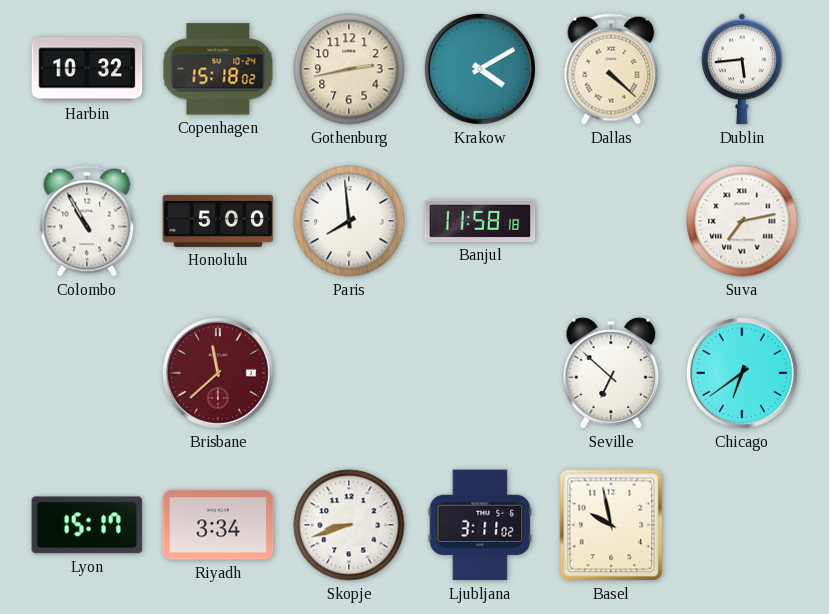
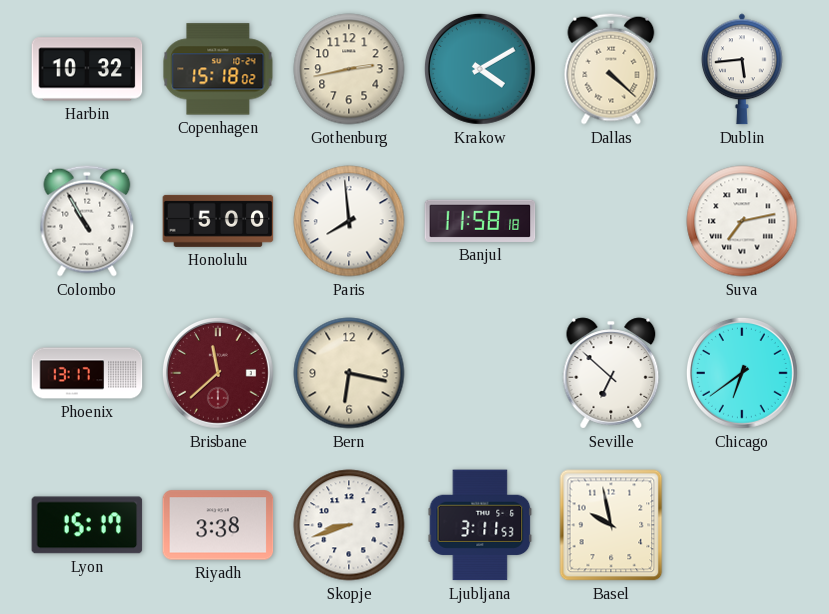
Phoenix: none -> 13:17
Bern: none -> 6:17
Riyadh: 3:34 -> 3:38
Ljubljana: 3:11:02 -> 3:11:53
